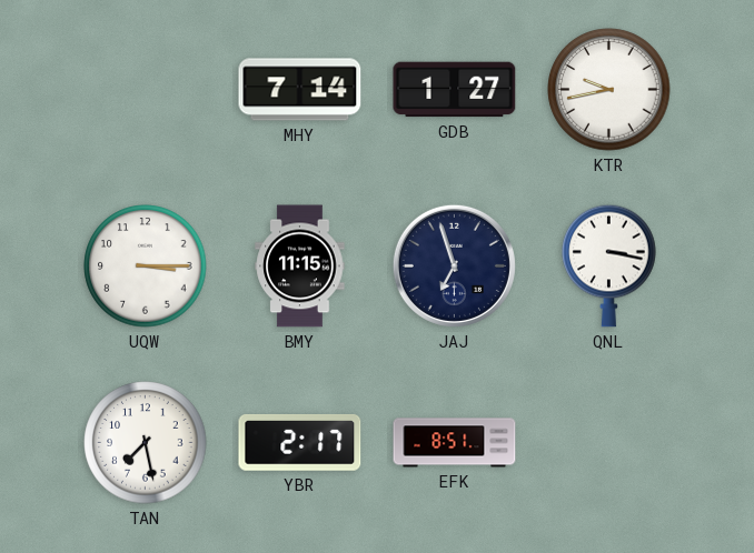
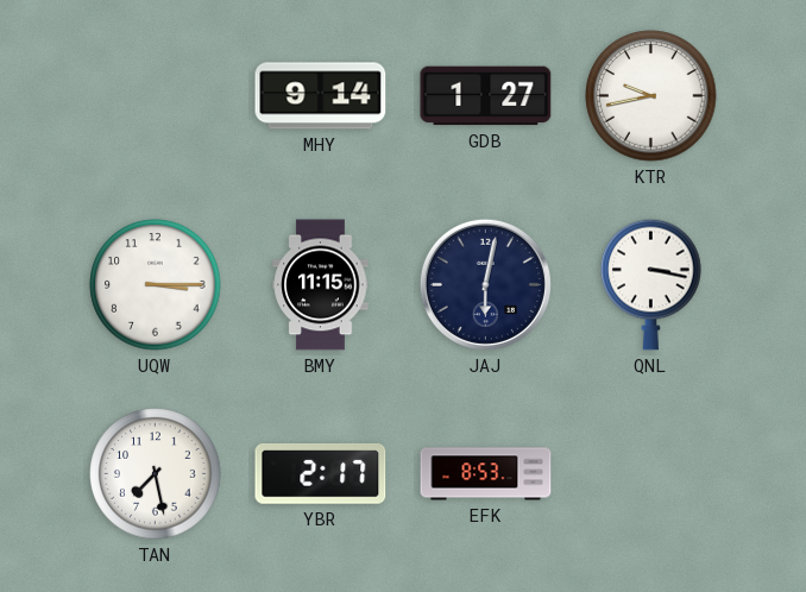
MHY: 7:14 -> 9:14
JAJ: 6:57 -> 6:02
EFK: 8:51 -> 8:53
